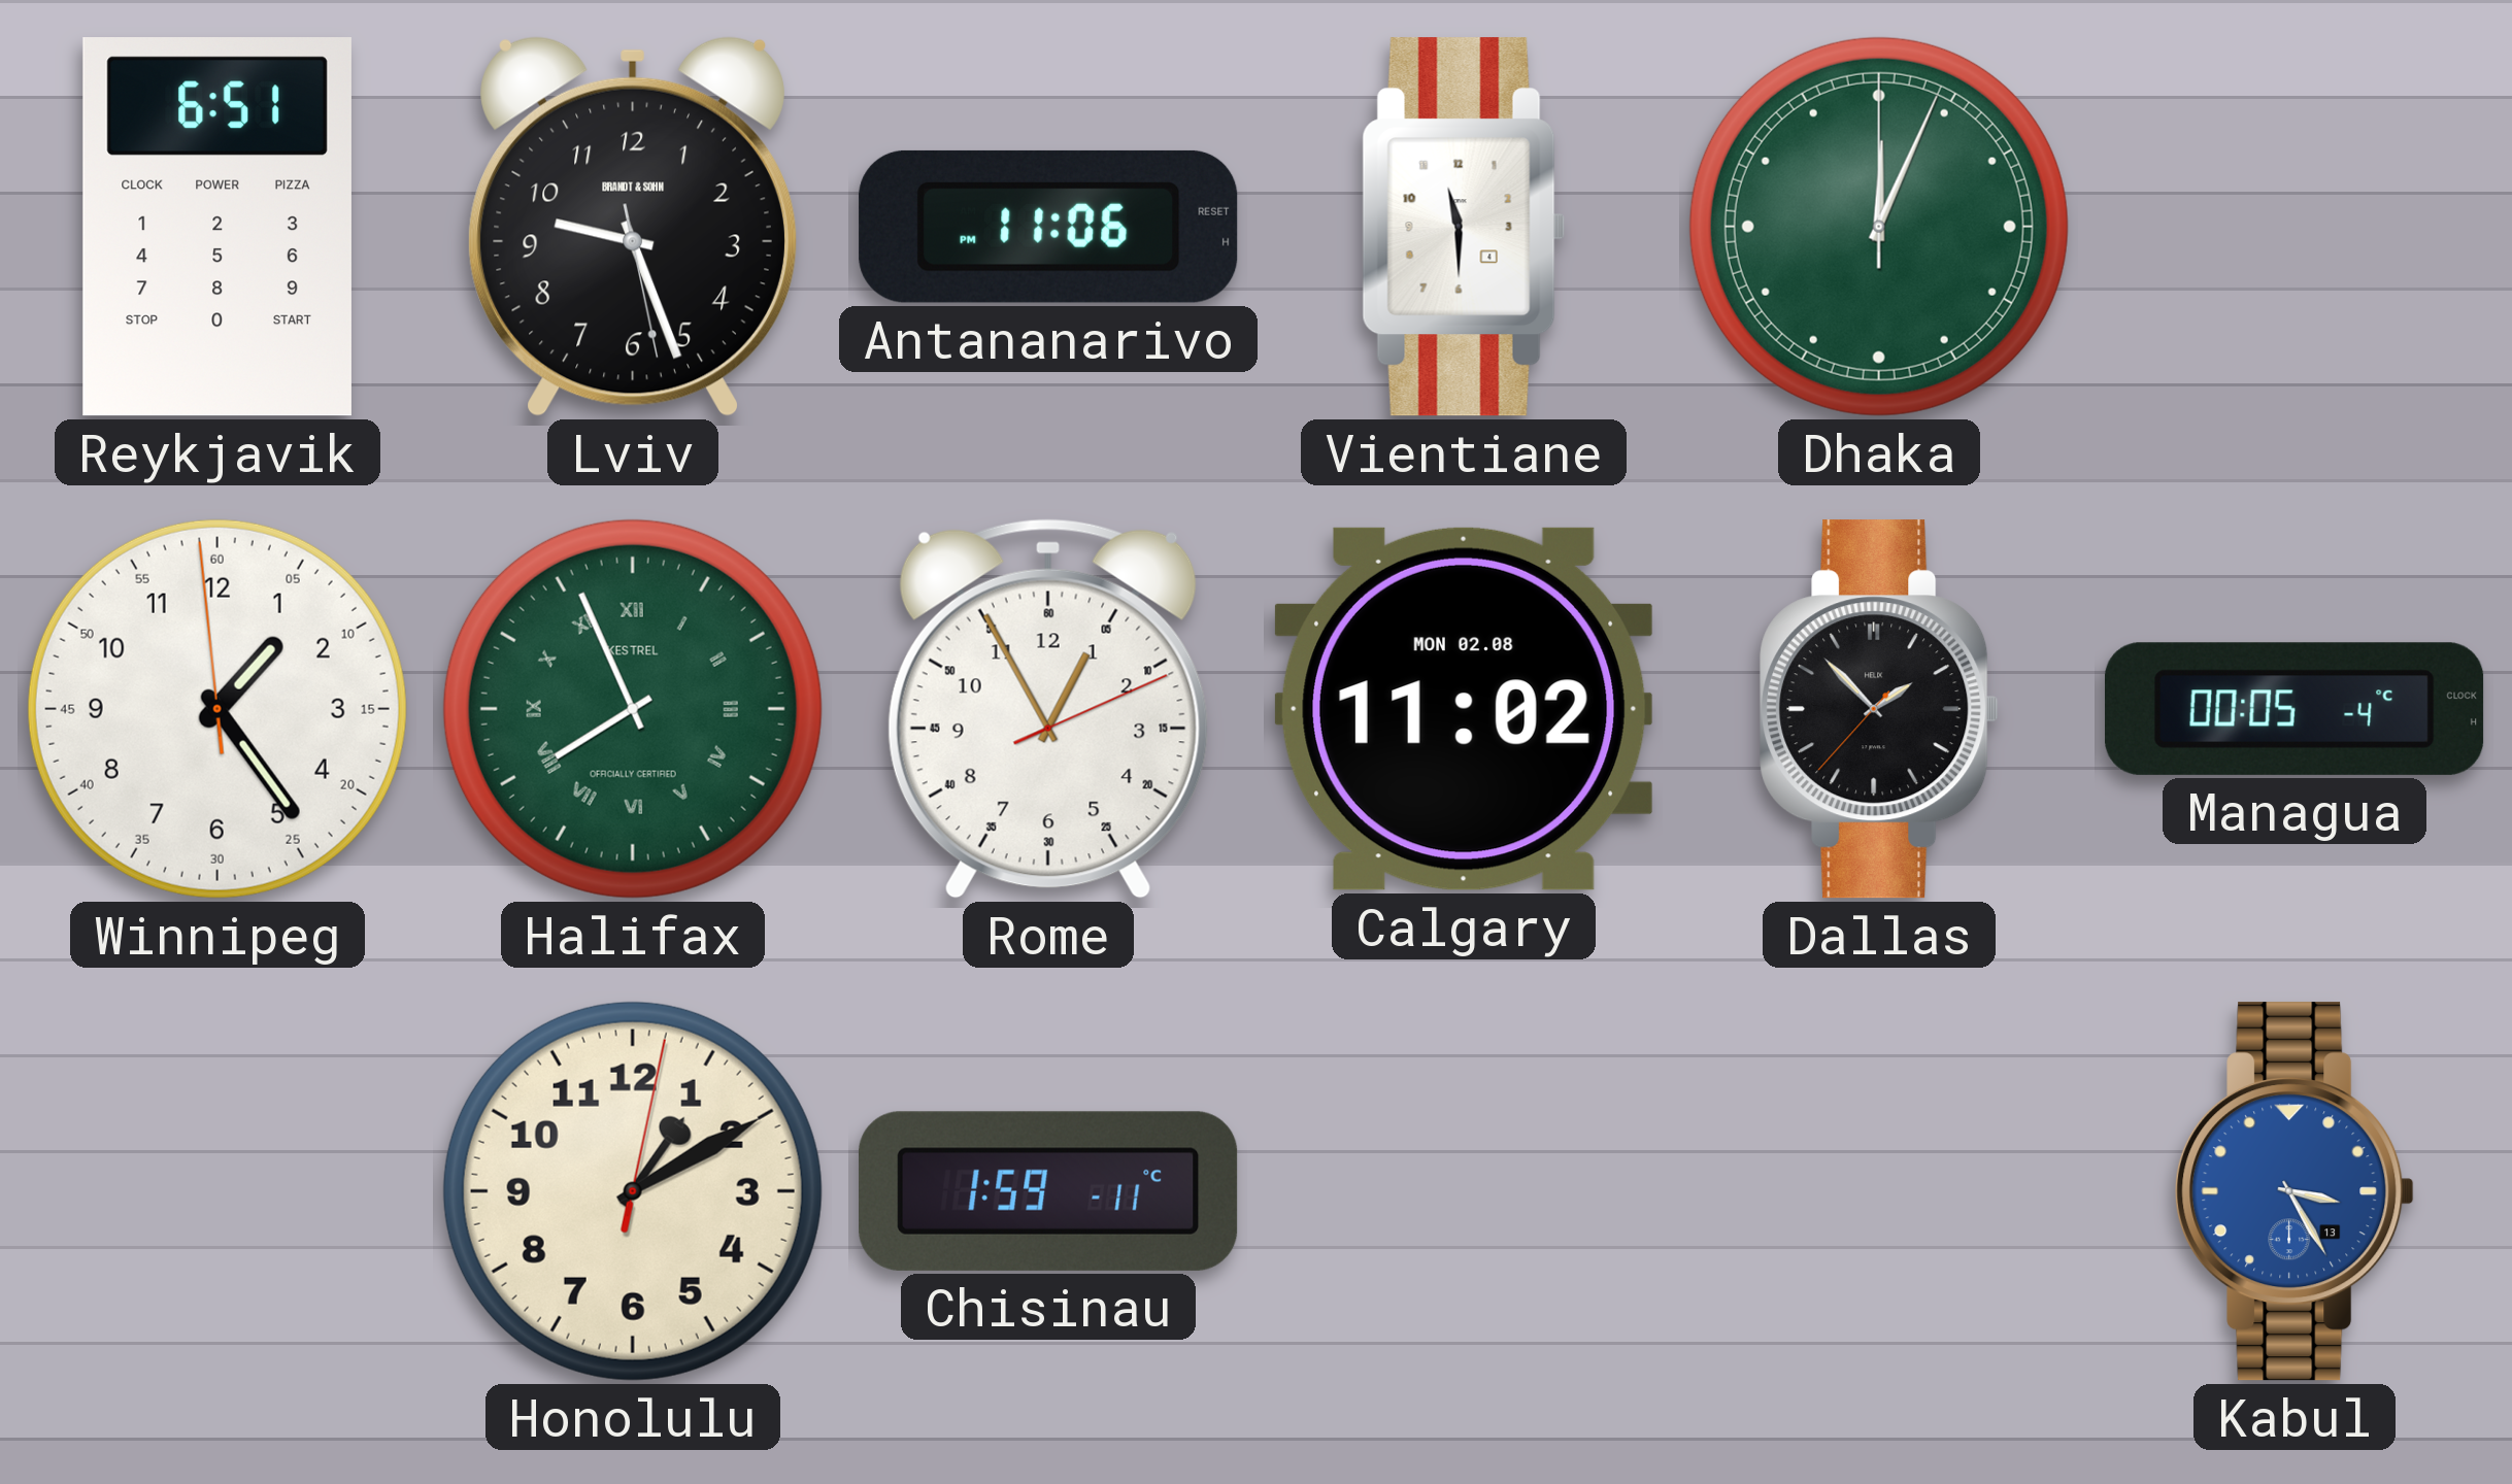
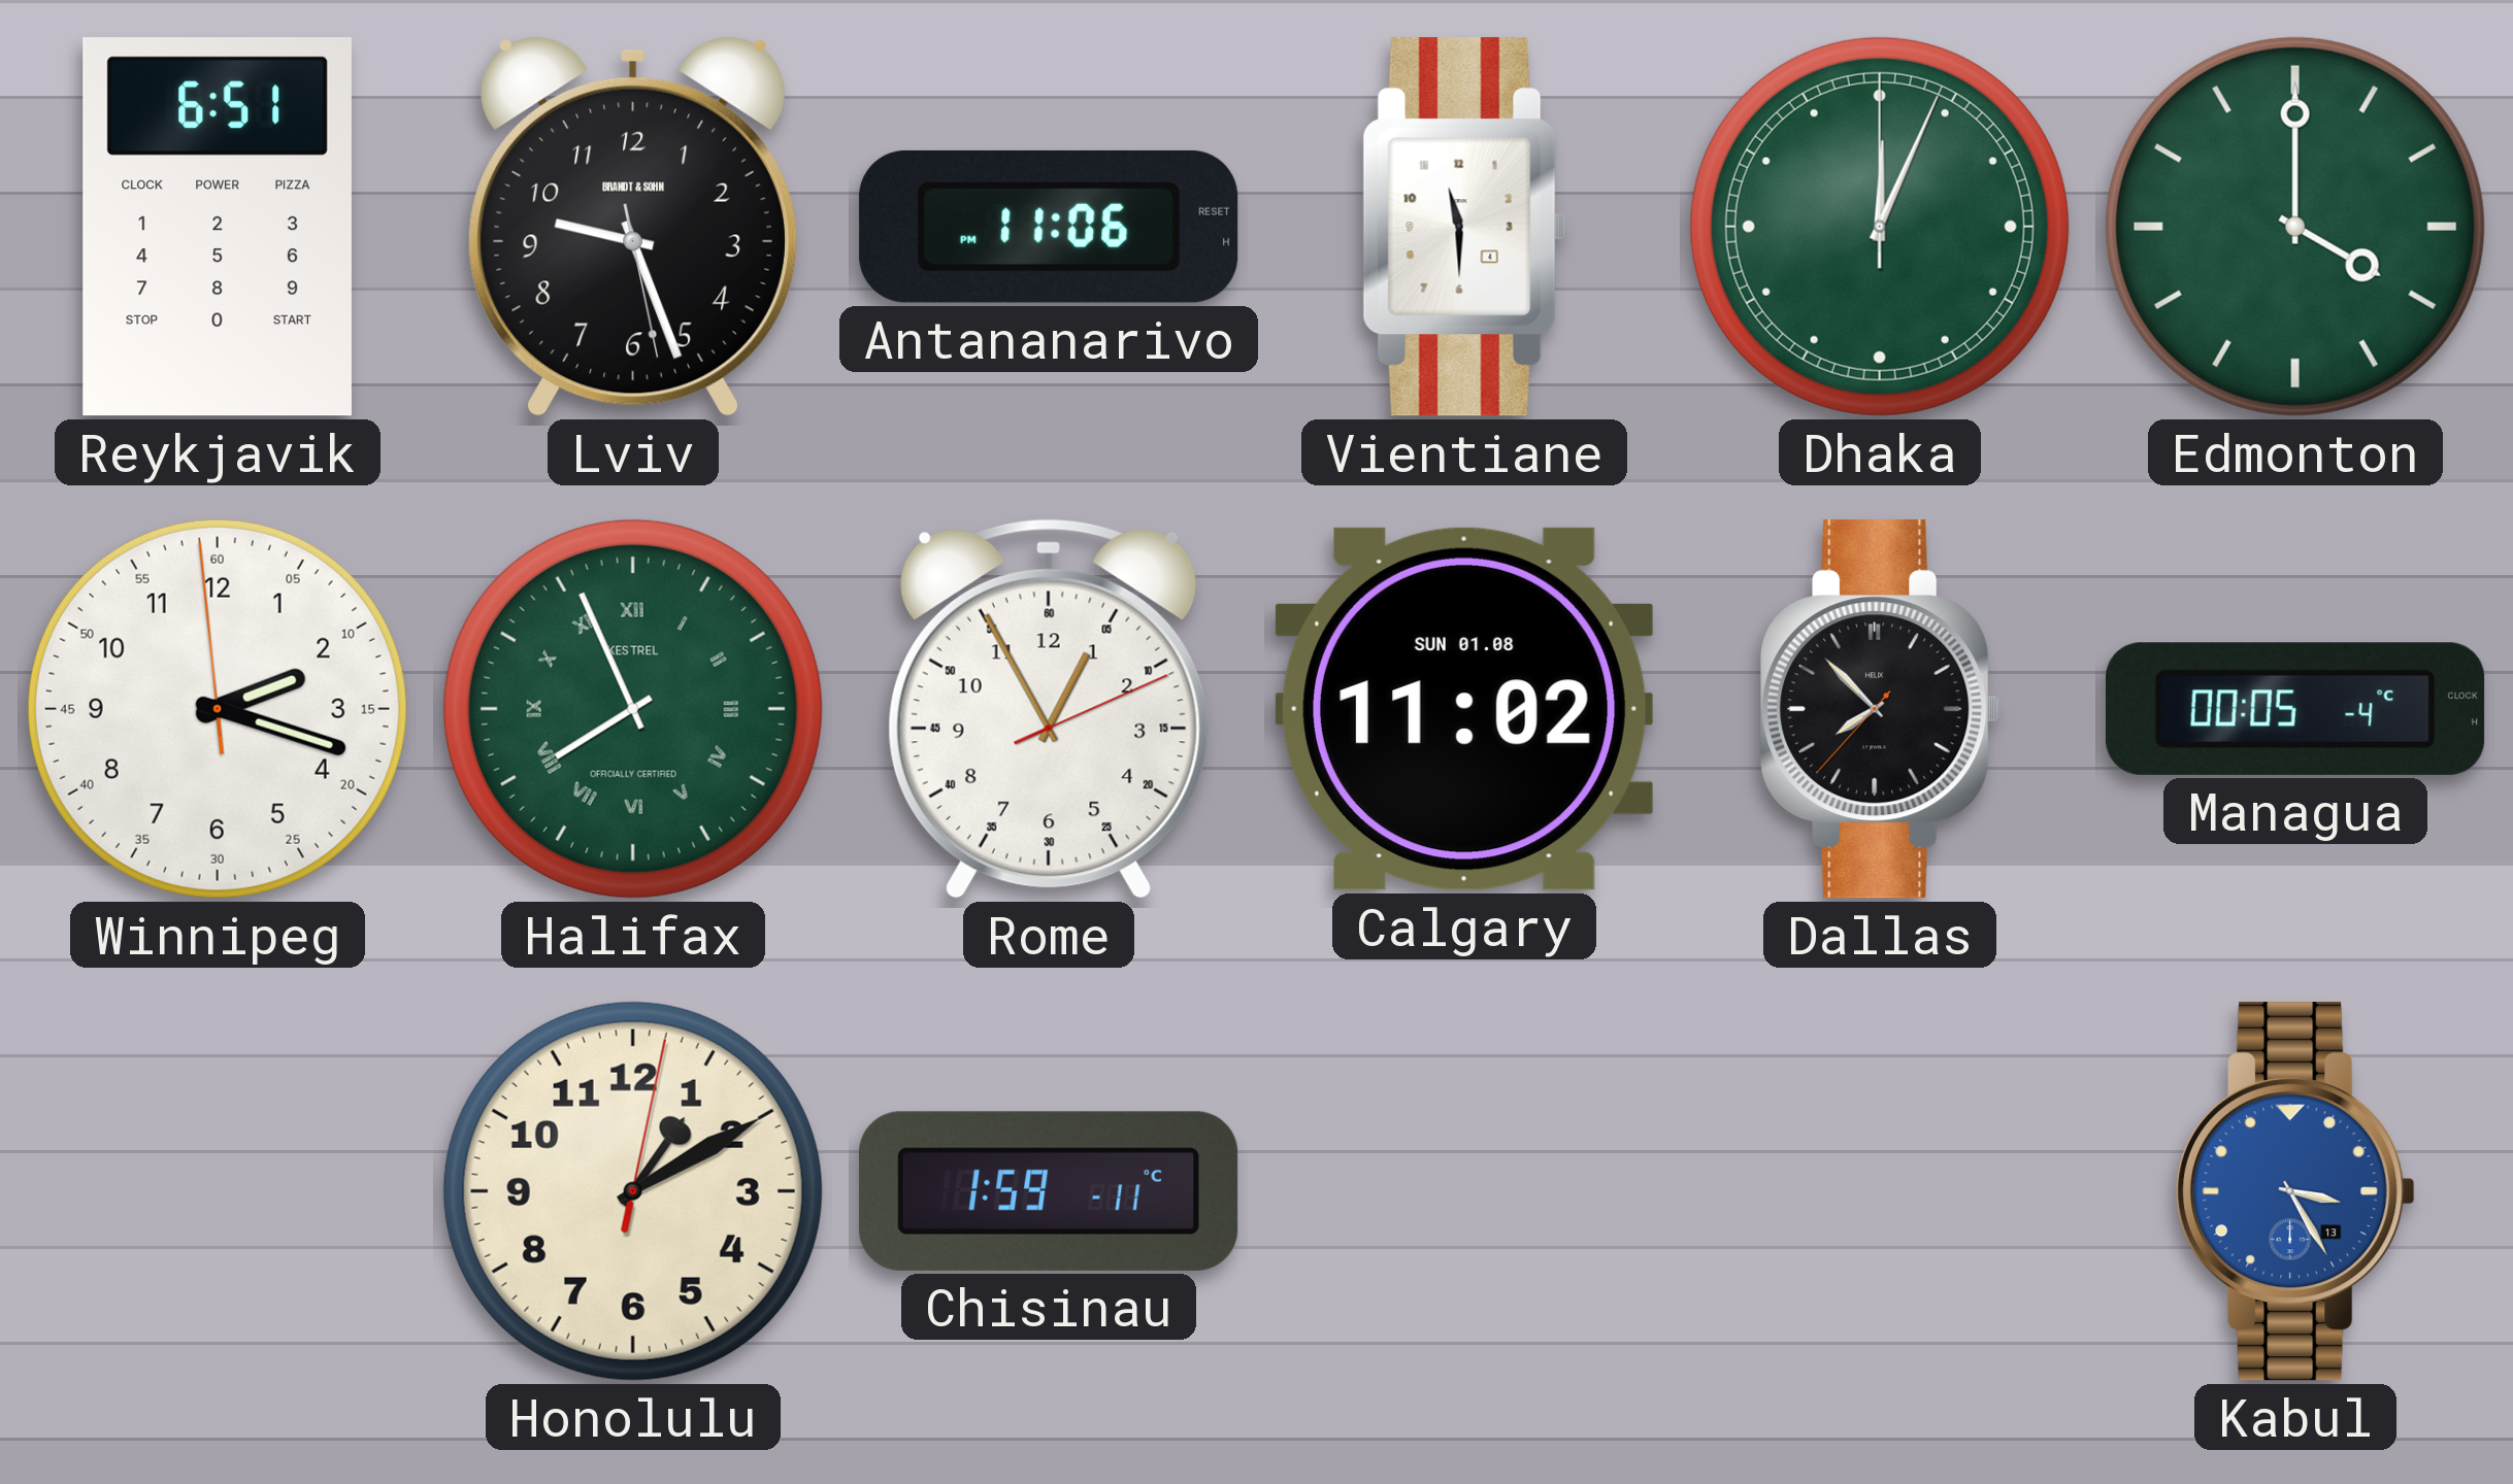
Edmonton: none -> 4:00
Winnipeg: 1:23 -> 2:17
Calgary date: MON 02.08 -> SUN 01.08
Dallas: 1:52 -> 7:52
